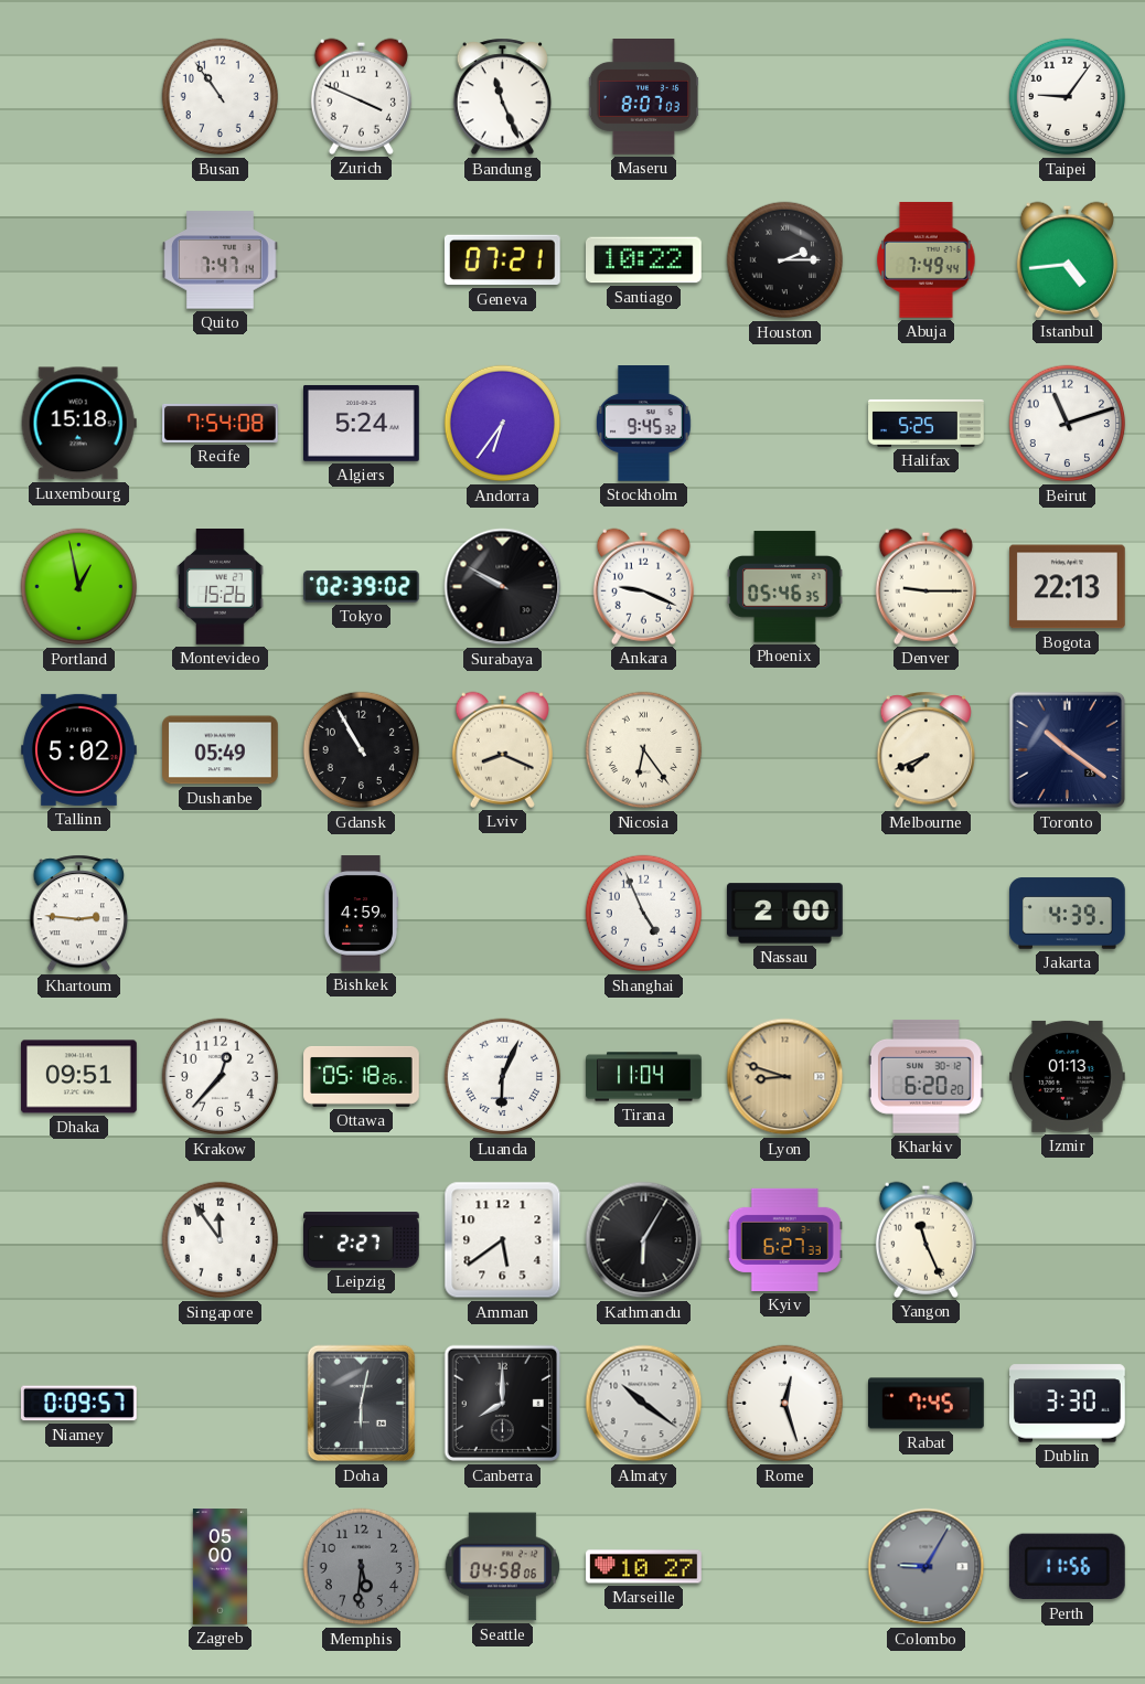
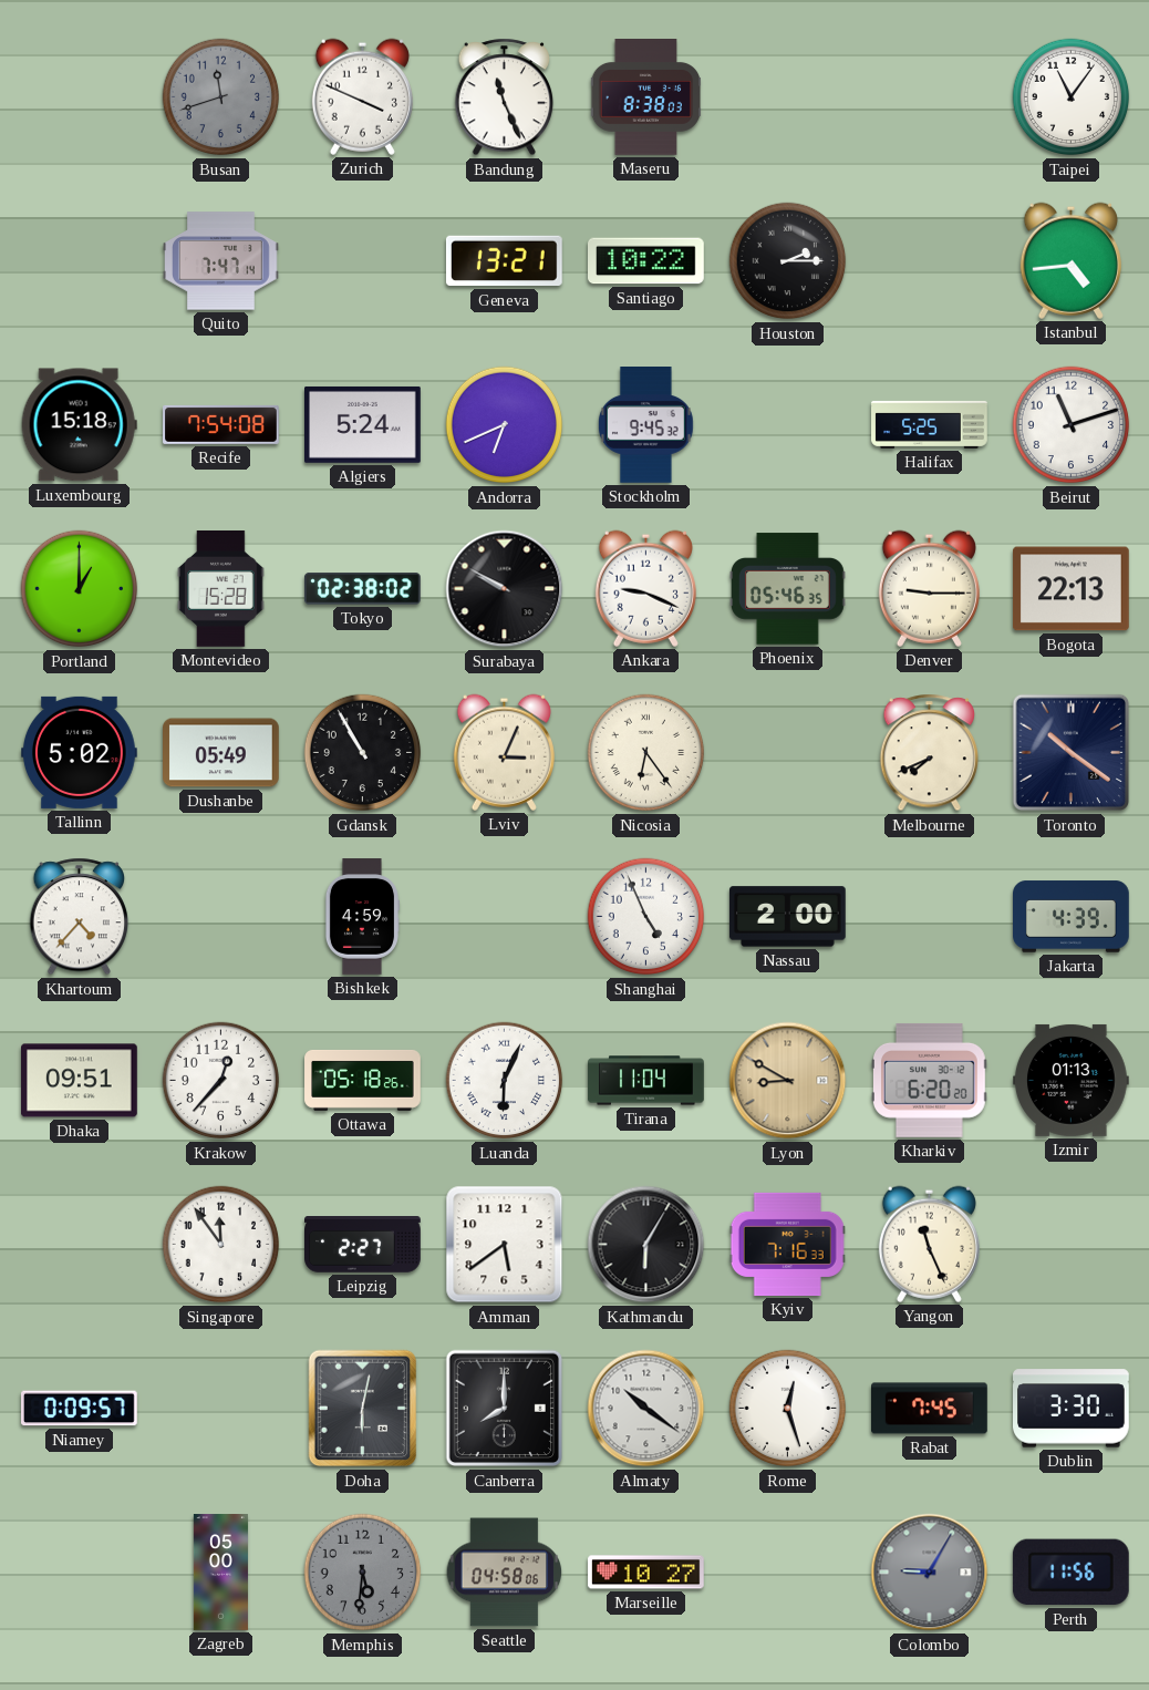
Busan: 10:54 -> 11:42
Busan dial: white -> grey
Maseru: 8:07 -> 8:38
Taipei: 9:06 -> 11:06
Geneva: 07:21 -> 13:21
Abuja: 7:49 -> none
Andorra: 6:36 -> 6:41
Portland: 12:58 -> 1:00
Montevideo: 15:26 -> 15:28
Tokyo: 02:39 -> 02:38
Lviv: 8:19 -> 3:04
Khartoum: 2:46 -> 4:37
Lyon: 8:48 -> 8:50
Kyiv: 6:27 -> 7:16
